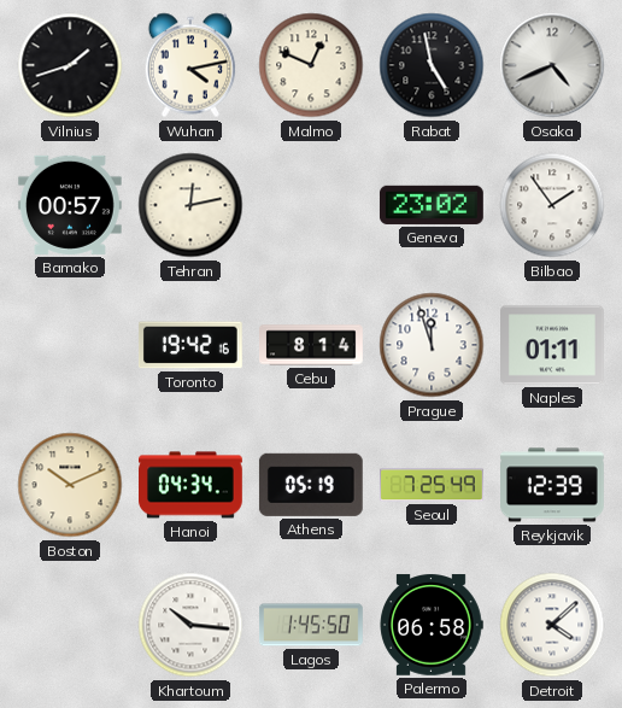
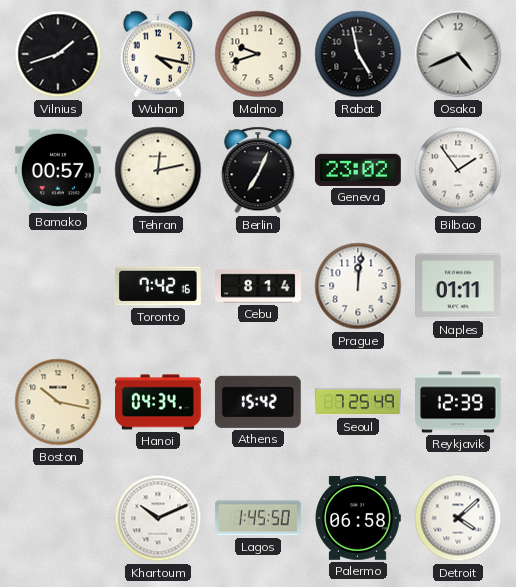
Wuhan: 4:13 -> 4:17
Malmo: 12:49 -> 9:42
Berlin: none -> 7:04
Toronto: 19:42 -> 7:42
Prague: 11:57 -> 12:01
Boston: 10:11 -> 10:17
Athens: 05:19 -> 15:42
Khartoum: 10:16 -> 10:11
